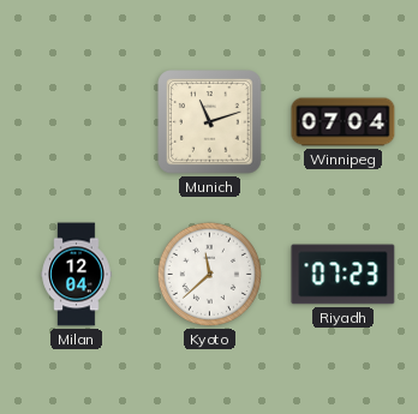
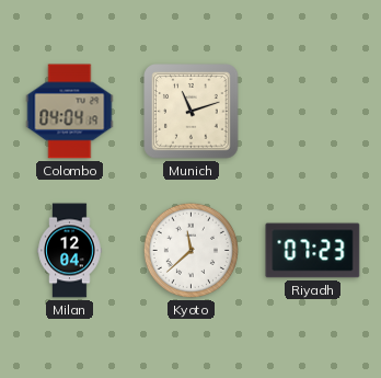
Colombo: none -> 04:04
Winnipeg: 07:04 -> none
